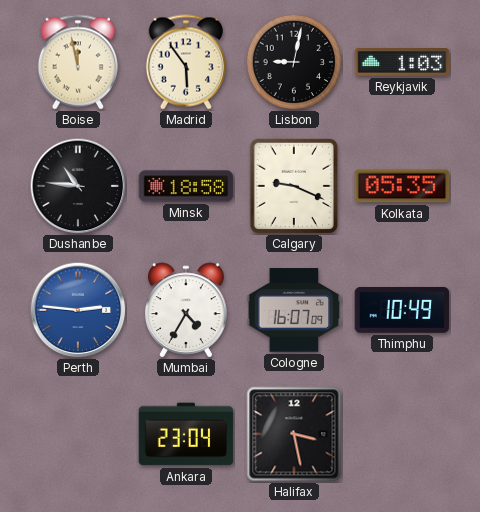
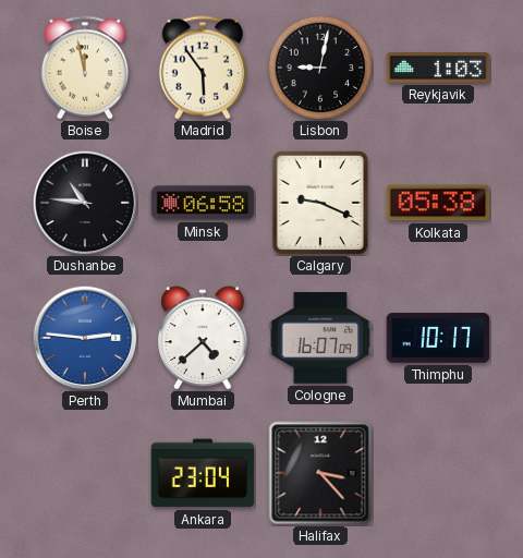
Minsk: 18:58 -> 06:58
Kolkata: 05:35 -> 05:38
Mumbai: 4:35 -> 4:38
Thimphu: 10:49 -> 10:17
Halifax: 3:28 -> 3:23
